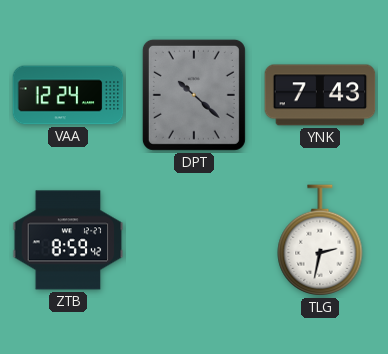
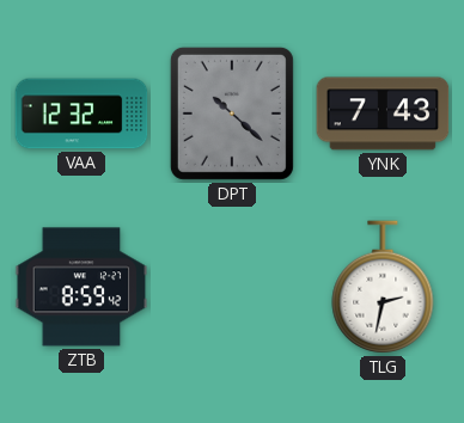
VAA: 12:24 -> 12:32
